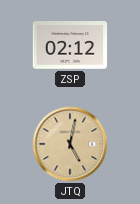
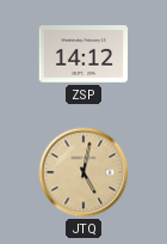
ZSP: 02:12 -> 14:12
